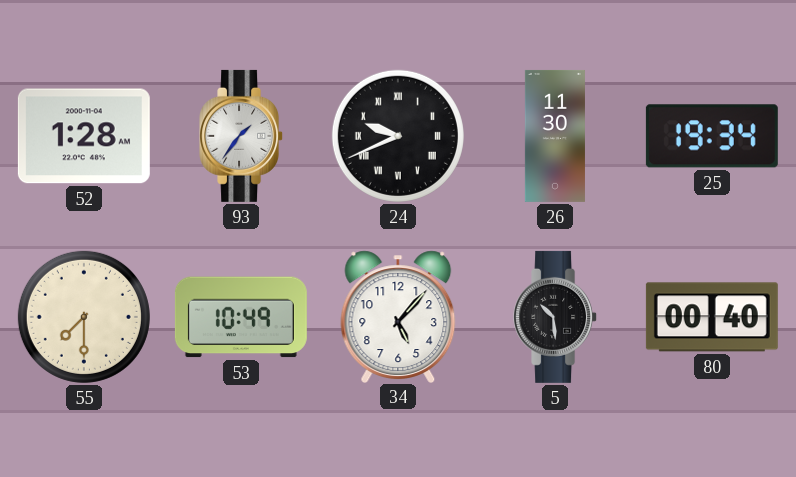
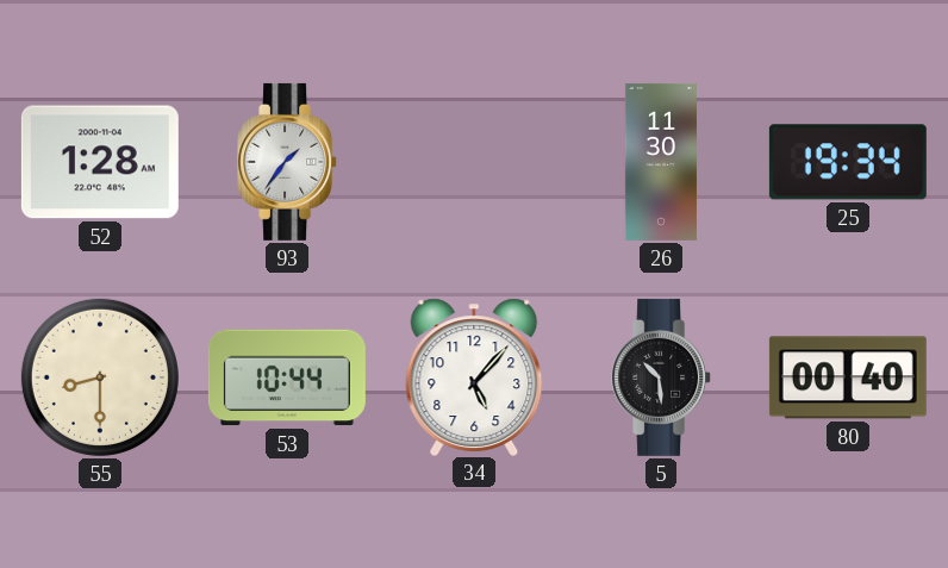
24: 9:41 -> none
55: 7:30 -> 8:30
53: 10:49 -> 10:44
